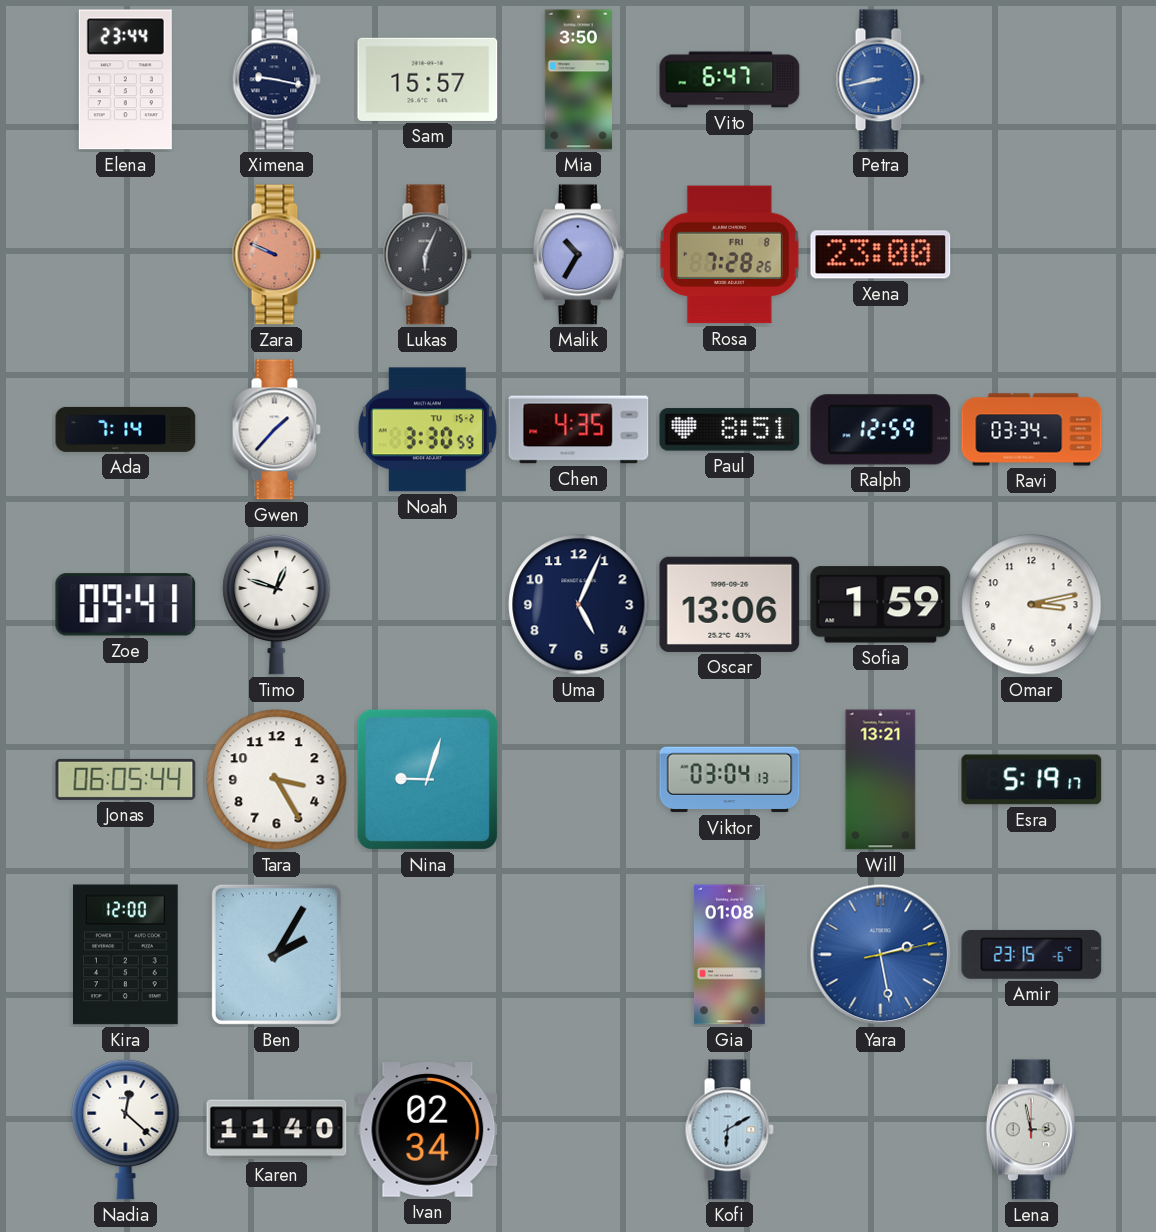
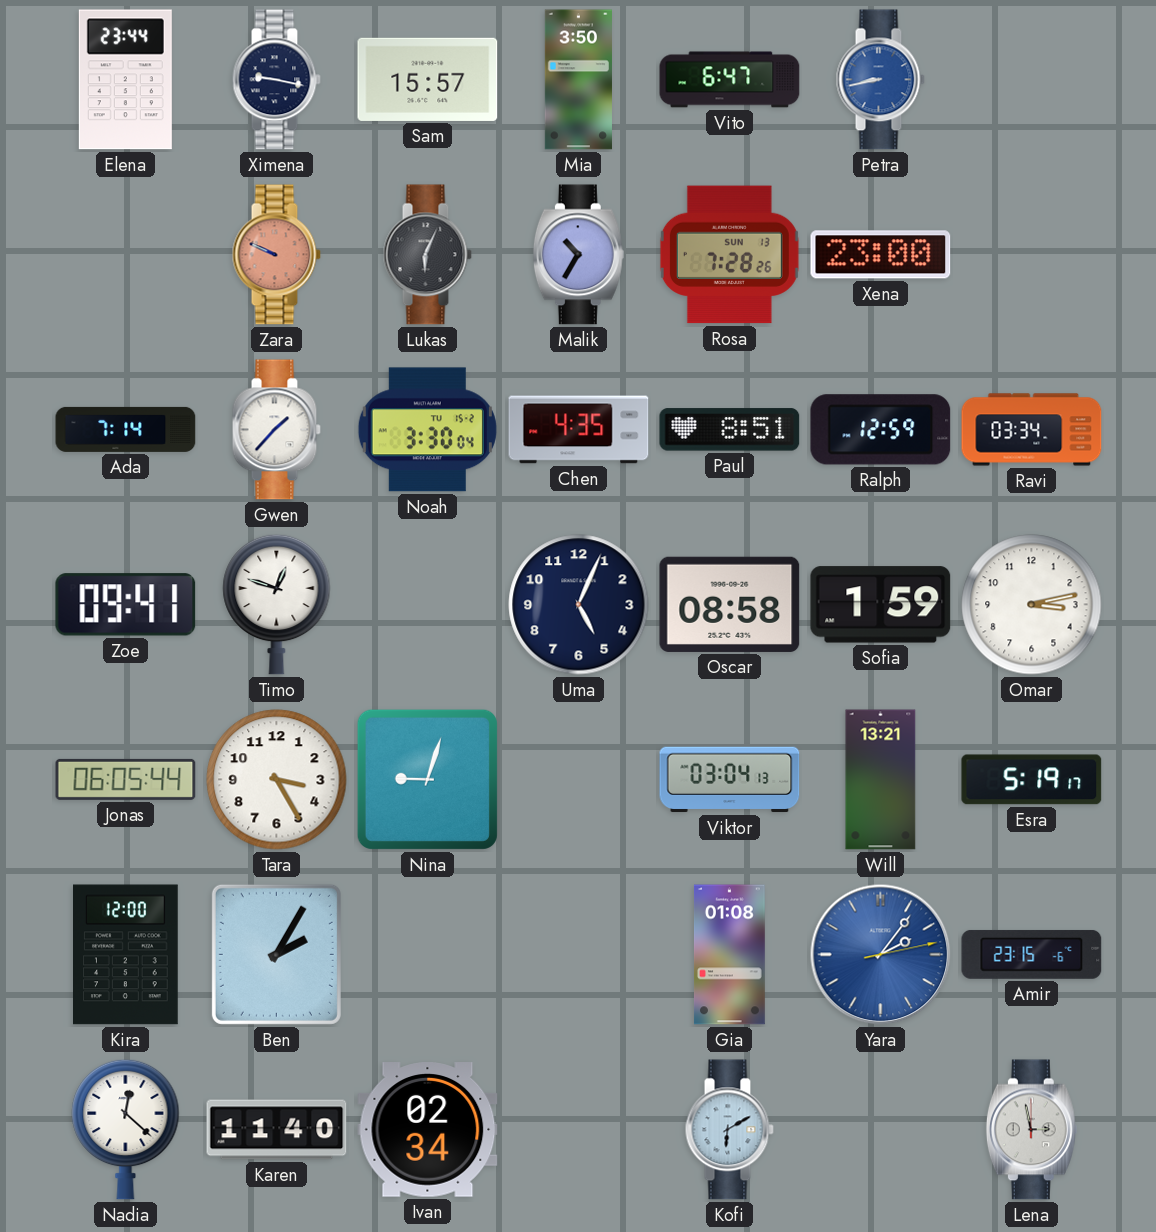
Rosa date: FRI 8 -> SUN 13
Noah: 3:30:59 -> 3:30:04
Oscar: 13:06 -> 08:58
Yara: 2:28 -> 2:06
